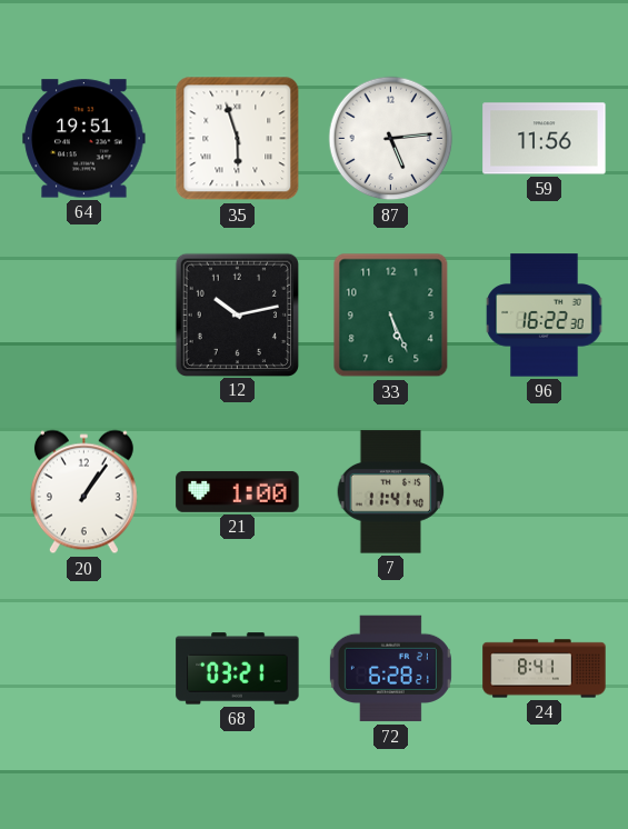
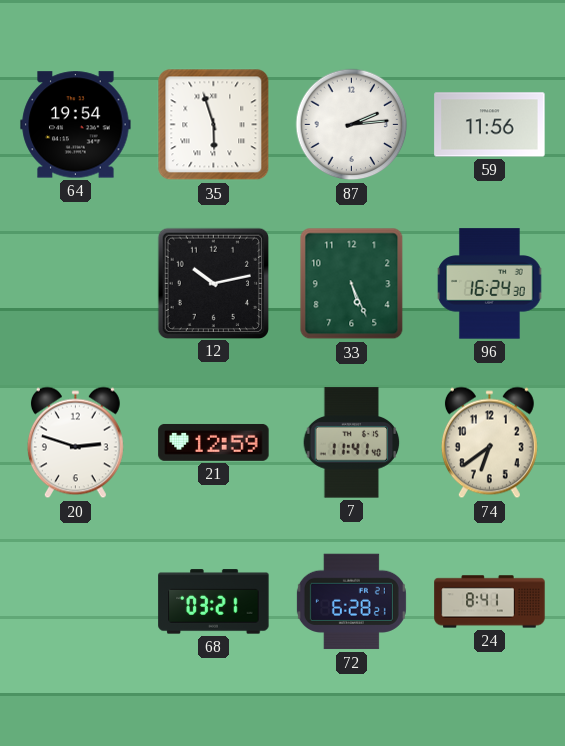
64: 19:51 -> 19:54
87: 5:14 -> 2:14
96: 16:22 -> 16:24
20: 1:06 -> 2:48
21: 1:00 -> 12:59
74: none -> 6:39
